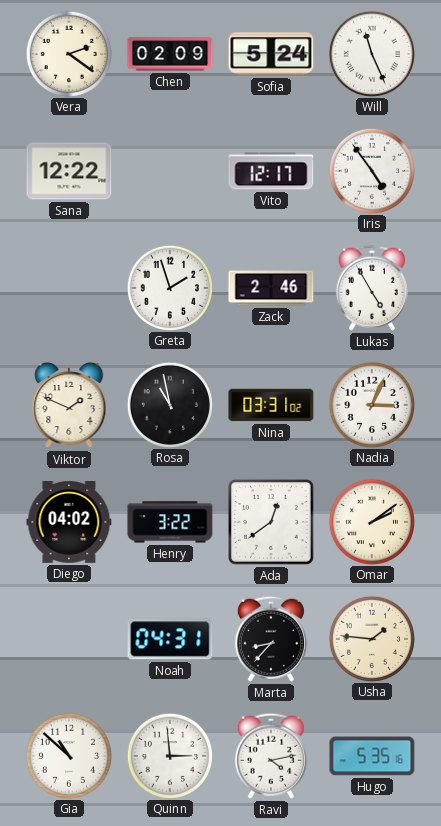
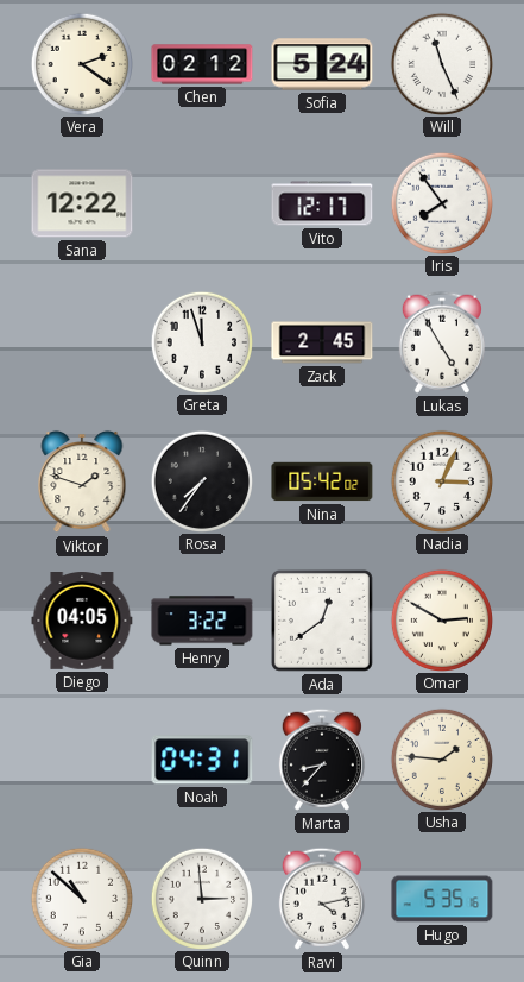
Chen: 02:09 -> 02:12
Iris: 4:54 -> 7:54
Greta: 1:57 -> 11:57
Zack: 2:46 -> 2:45
Viktor: 1:49 -> 1:48
Rosa: 10:58 -> 7:36
Nina: 03:31 -> 05:42
Diego: 04:02 -> 04:05
Omar: 2:09 -> 2:50
